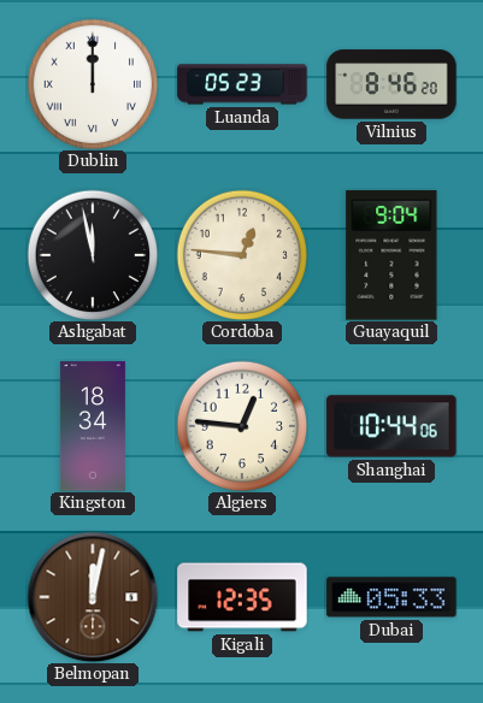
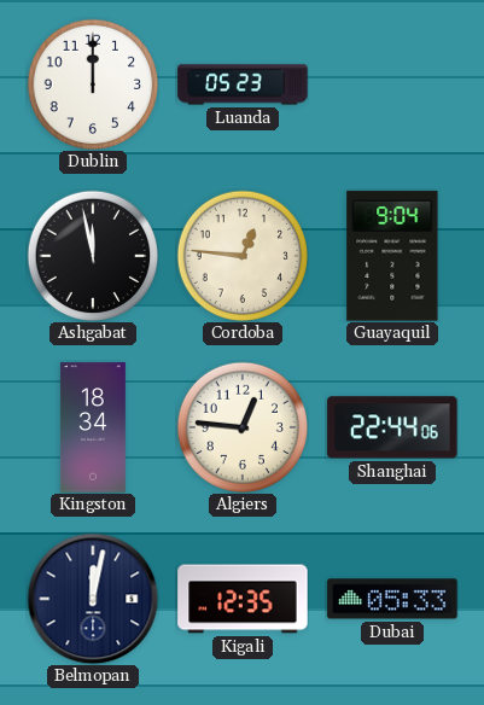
Dublin numerals: Roman -> Arabic
Vilnius: 8:46 -> none
Shanghai: 10:44 -> 22:44
Belmopan dial: brown -> navy
